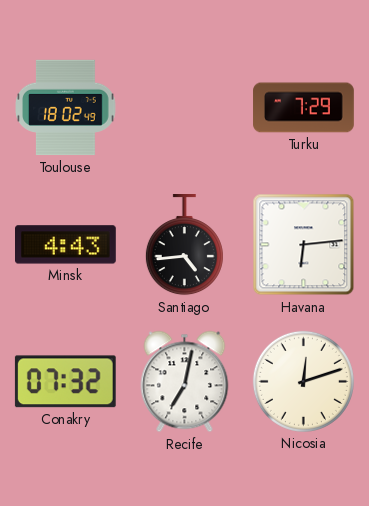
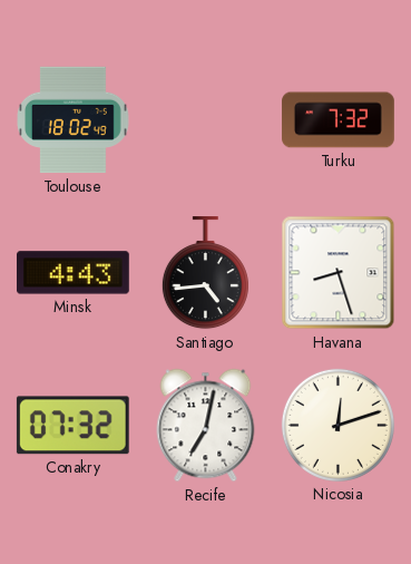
Turku: 7:29 -> 7:32
Havana: 6:14 -> 8:27
